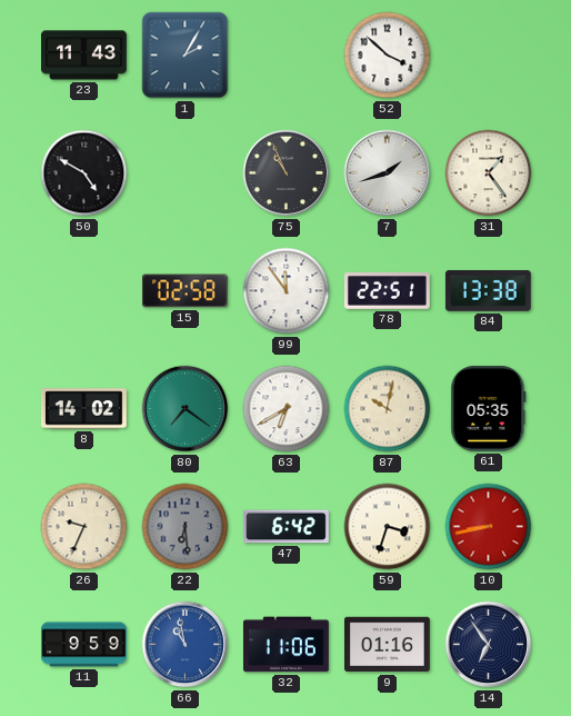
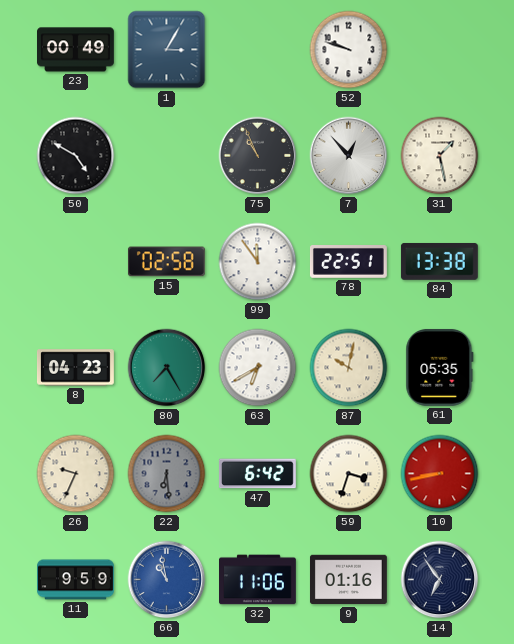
23: 11:43 -> 00:49
1: 2:05 -> 3:05
52: 3:52 -> 9:48
7: 1:42 -> 12:53
31: 1:24 -> 1:28
8: 14:02 -> 04:23
80: 7:21 -> 7:25
